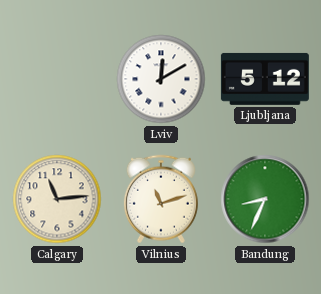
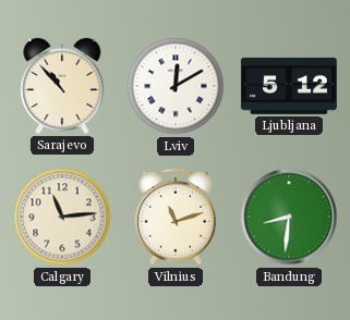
Sarajevo: none -> 10:53
Bandung: 8:34 -> 8:31
